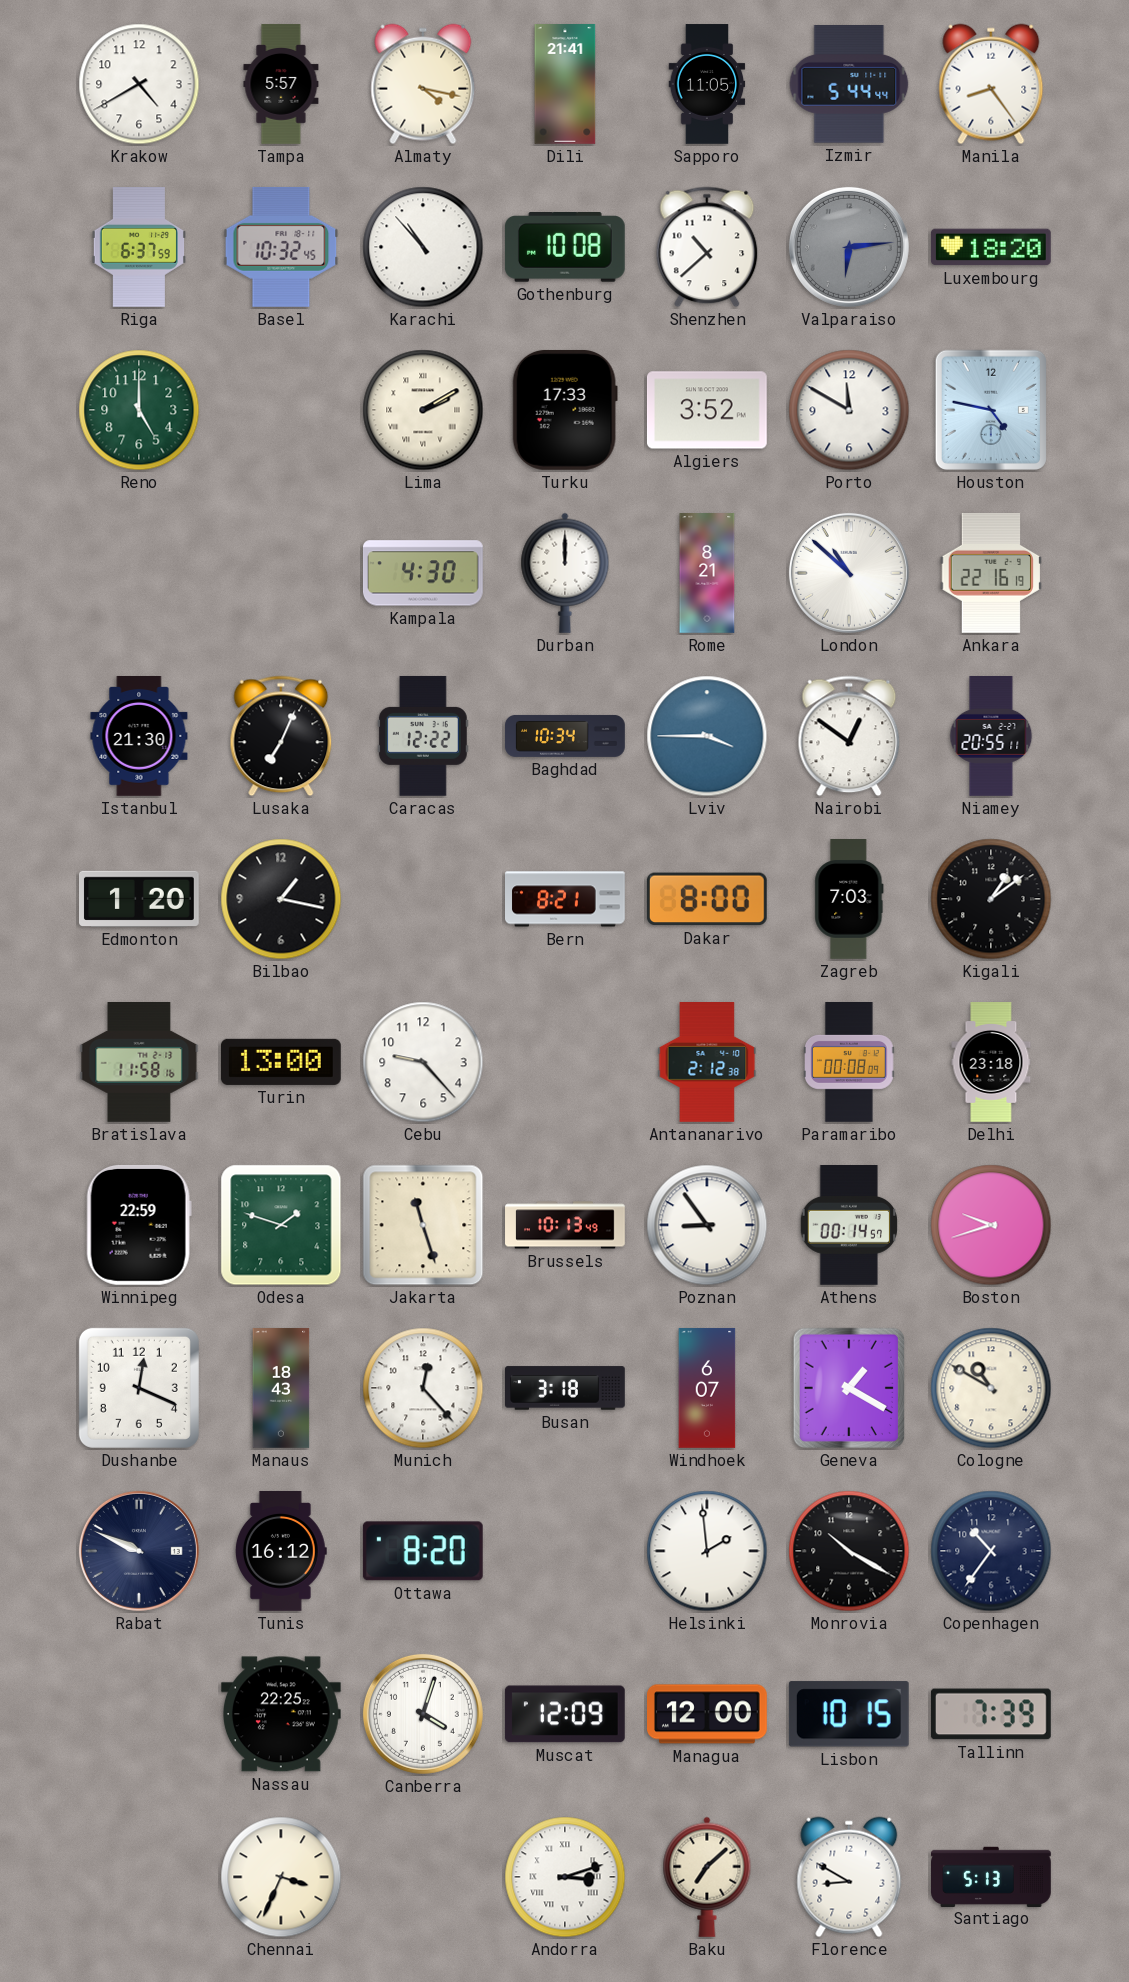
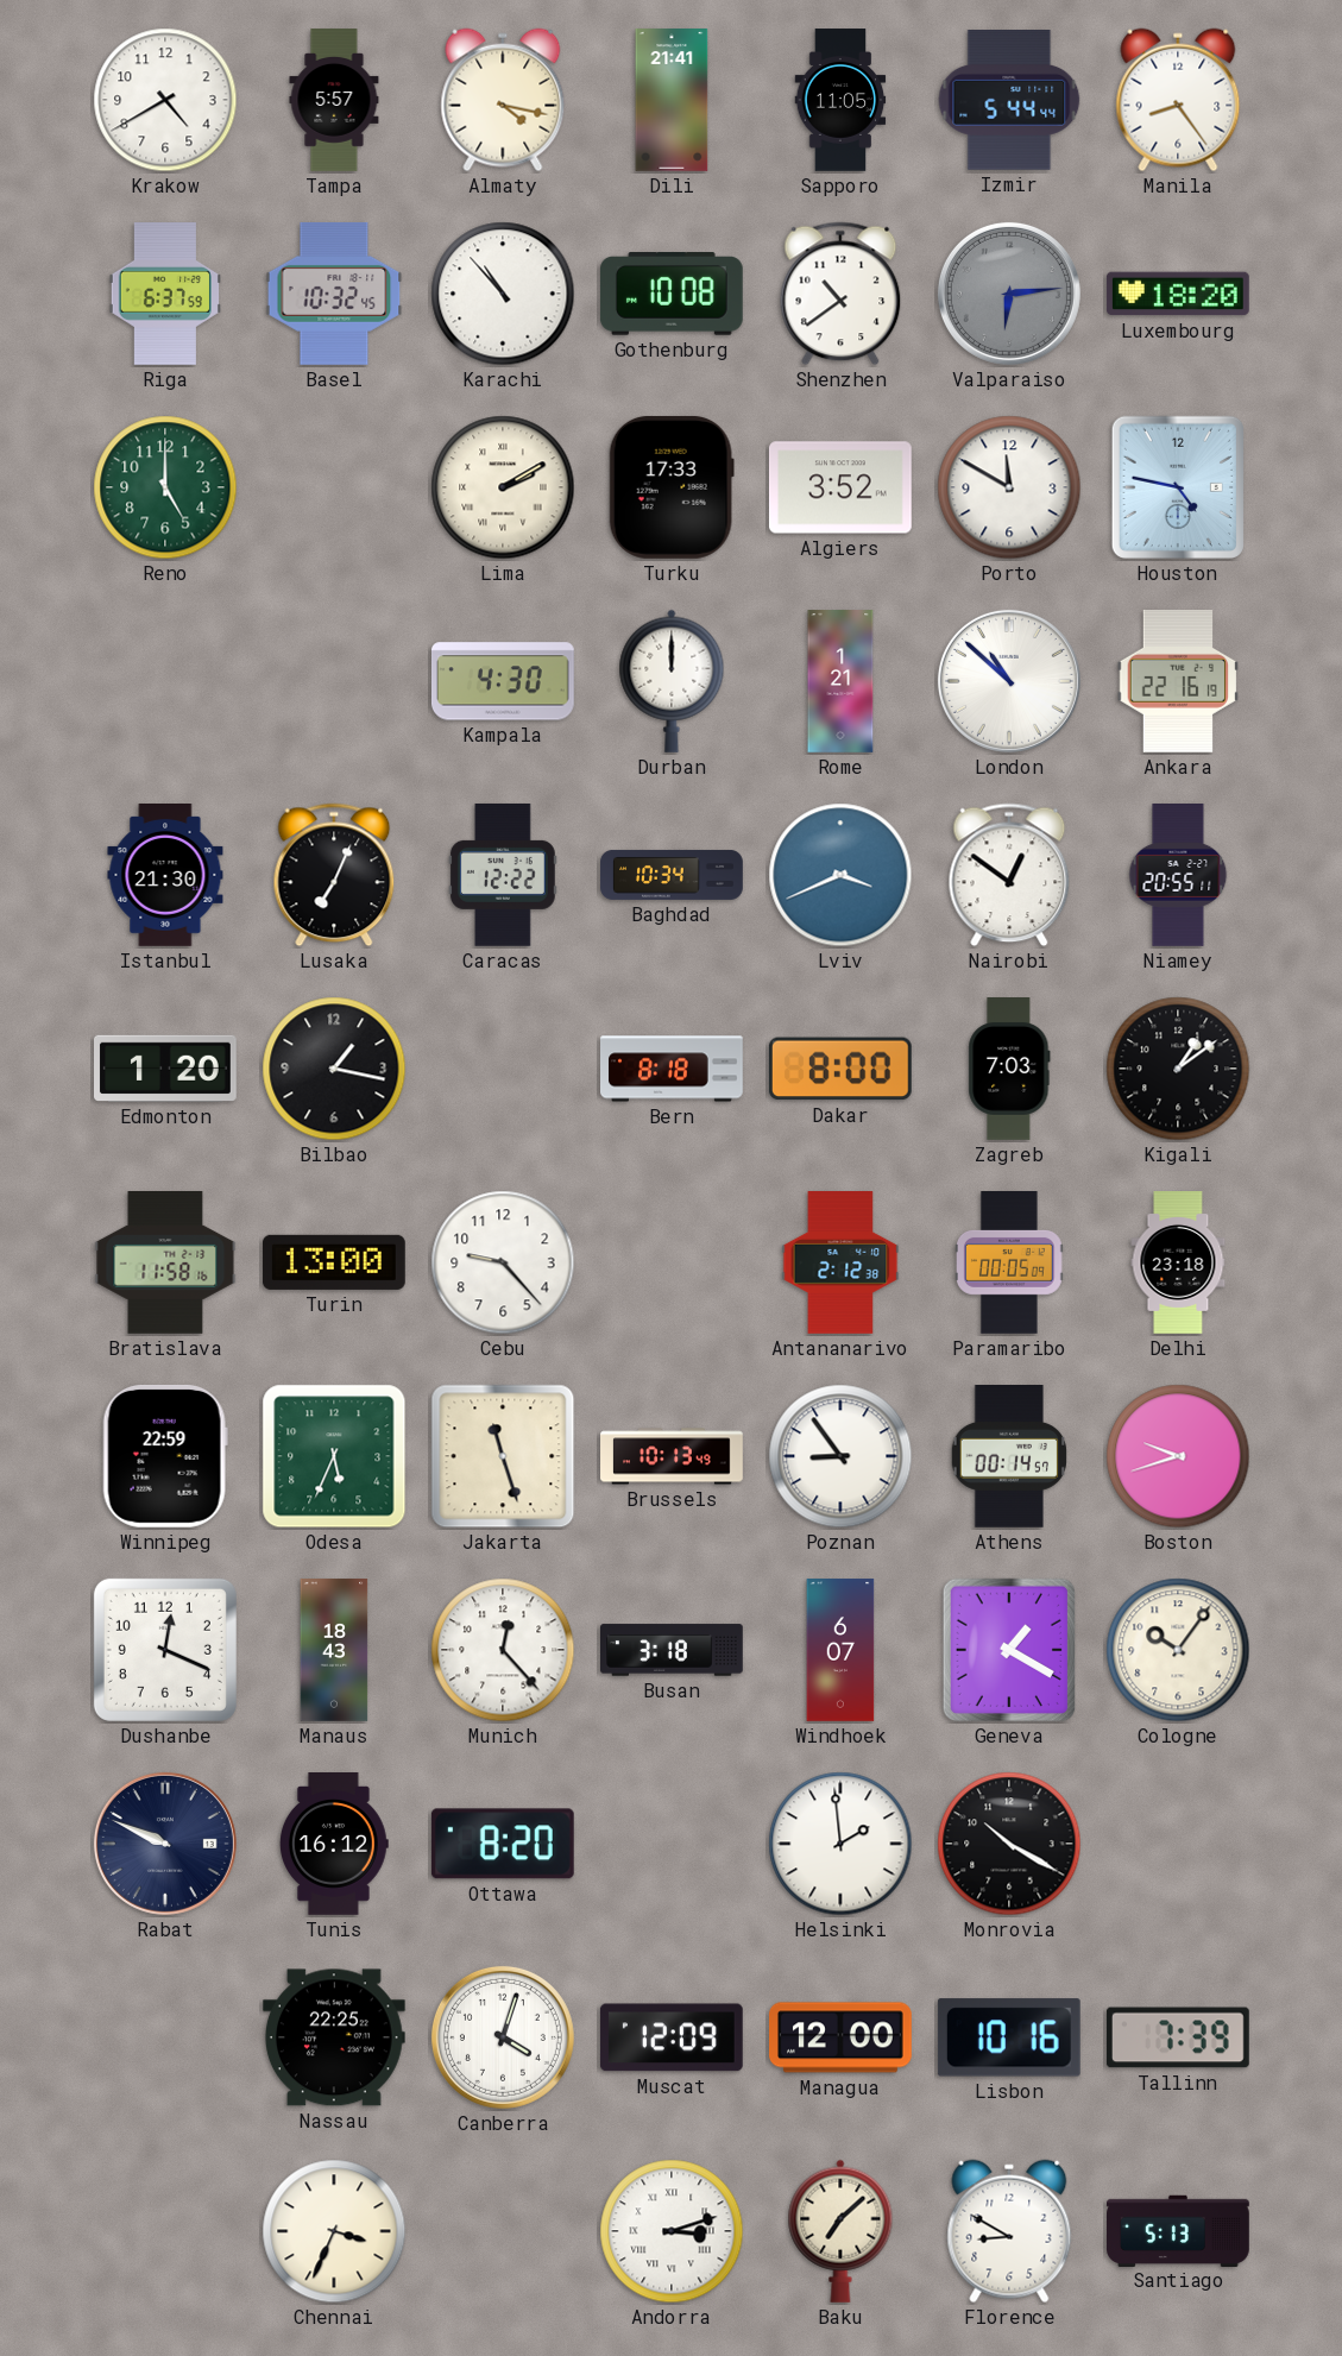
Shenzhen: 10:38 -> 10:39
Rome: 8:21 -> 1:21
Lviv: 3:45 -> 3:41
Bern: 8:21 -> 8:18
Paramaribo: 00:08 -> 00:05
Odesa: 1:48 -> 5:34
Cologne: 10:50 -> 10:06
Copenhagen: 10:36 -> none
Lisbon: 10:15 -> 10:16
